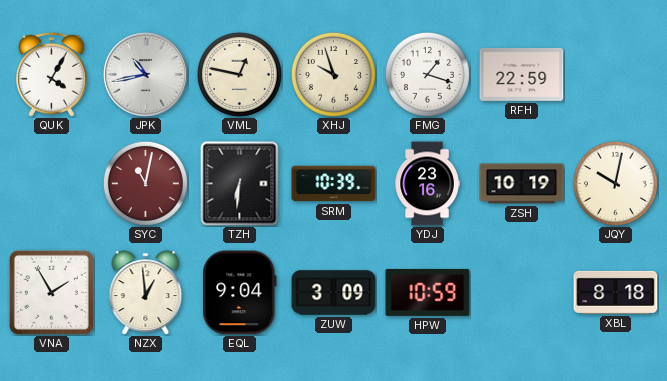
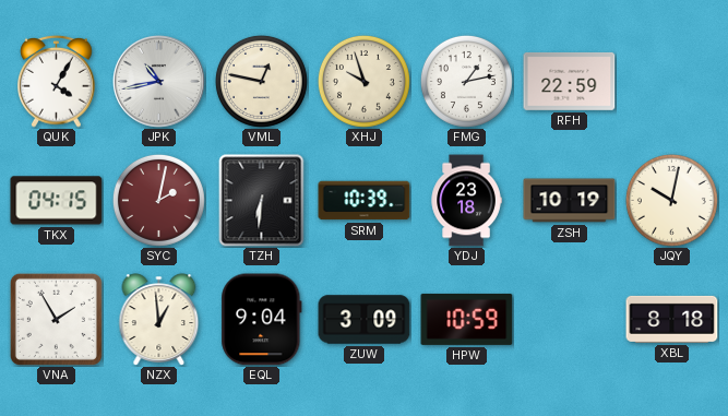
FMG: 1:18 -> 1:13
TKX: none -> 04:15
SYC: 11:02 -> 2:02
YDJ: 23:16 -> 23:18
